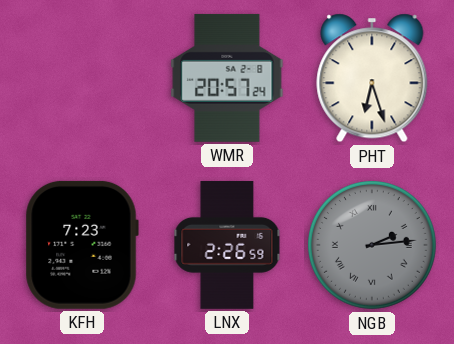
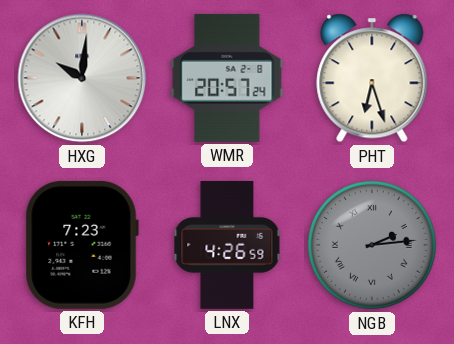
HXG: none -> 10:01
LNX: 2:26 -> 4:26
